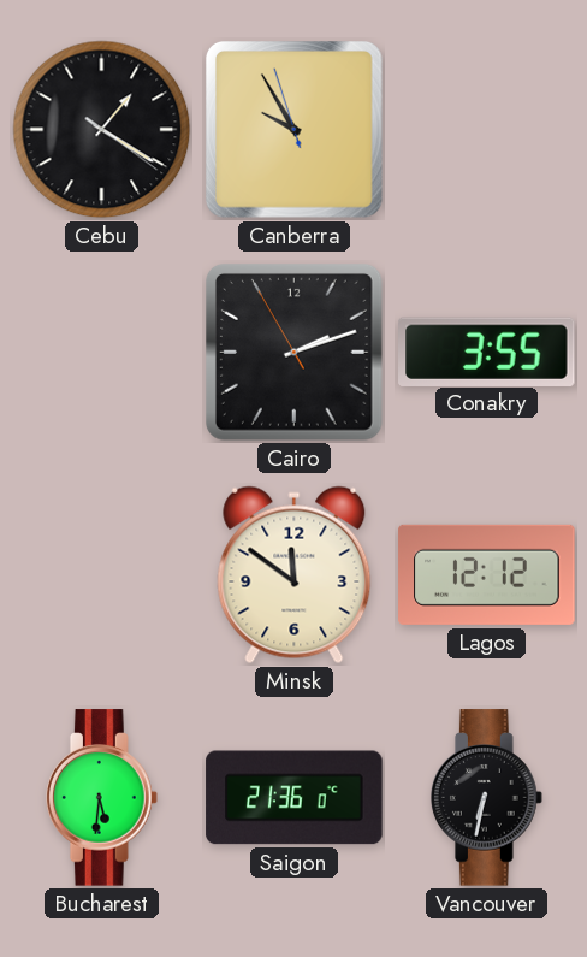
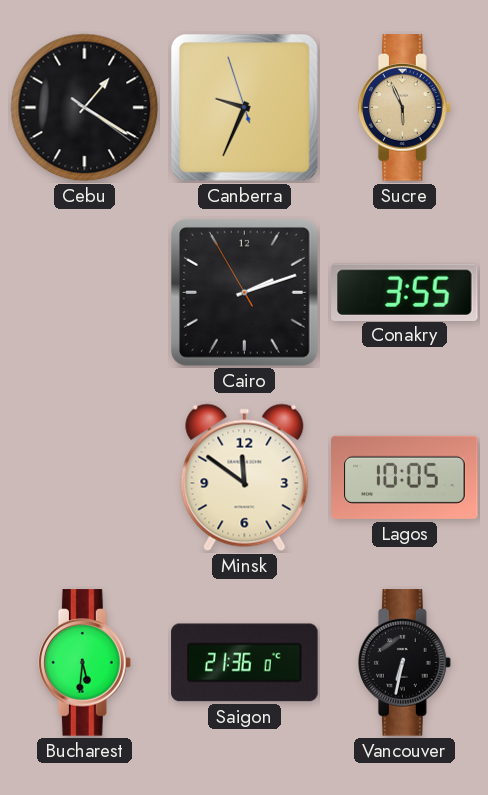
Canberra: 9:54 -> 9:33
Sucre: none -> 5:56
Lagos: 12:12 -> 10:05
